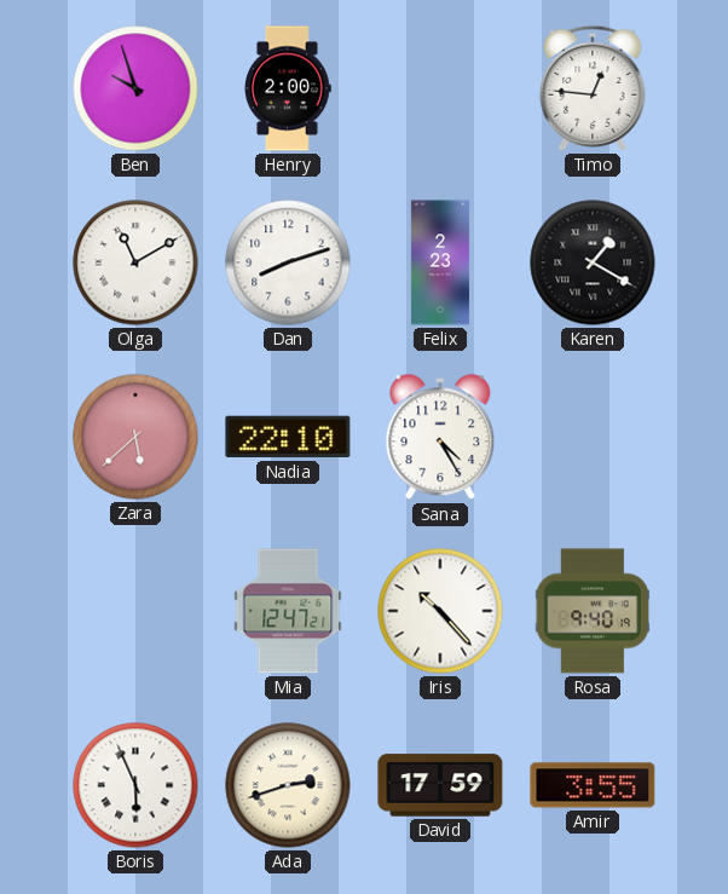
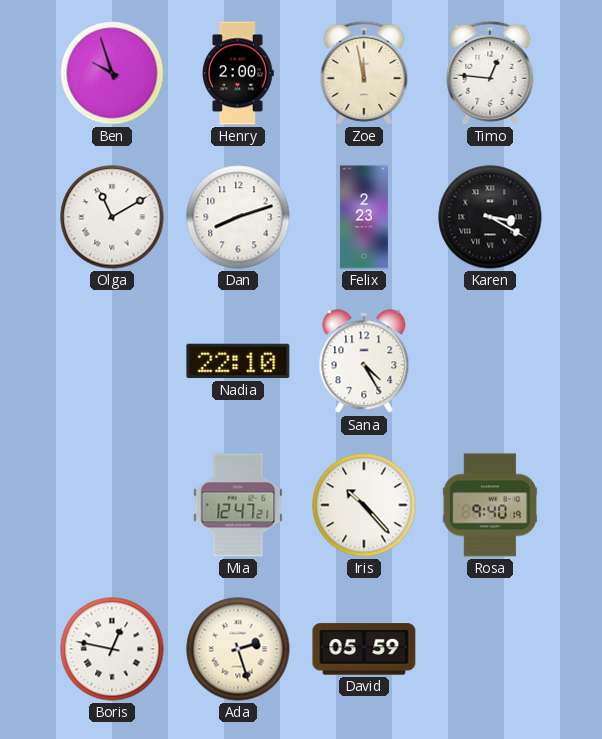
Zoe: none -> 11:58
Karen: 1:20 -> 3:20
Zara: 5:38 -> none
Boris: 5:56 -> 12:47
Ada: 2:42 -> 2:27
David: 17:59 -> 05:59
Amir: 3:55 -> none
